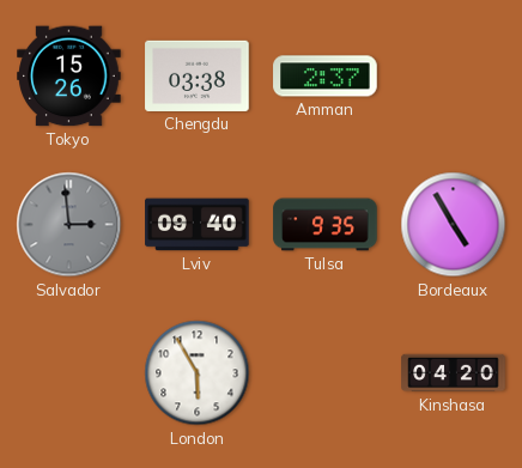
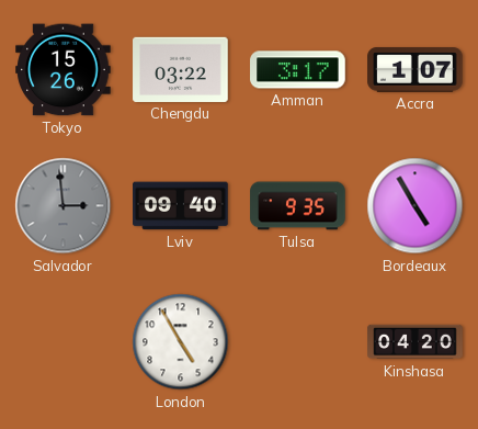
Chengdu: 03:38 -> 03:22
Amman: 2:37 -> 3:17
Accra: none -> 1:07
London: 5:55 -> 4:55
